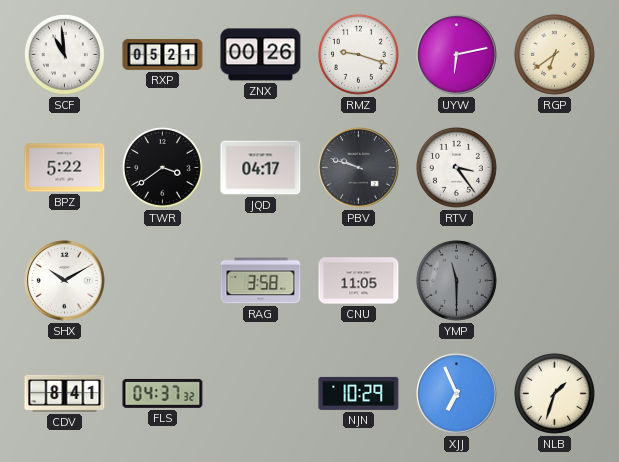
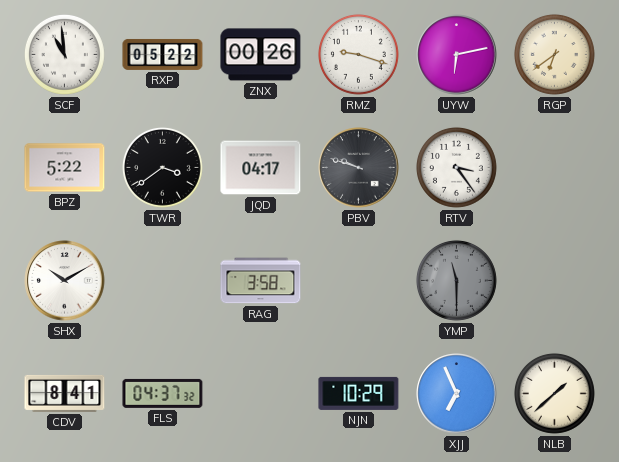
RXP: 05:21 -> 05:22
CNU: 11:05 -> none
NLB: 1:33 -> 1:38
